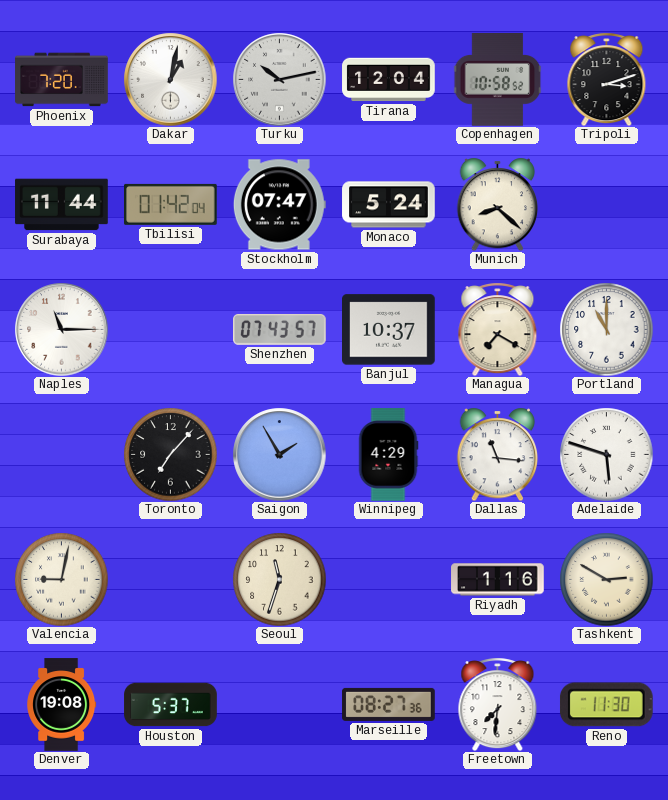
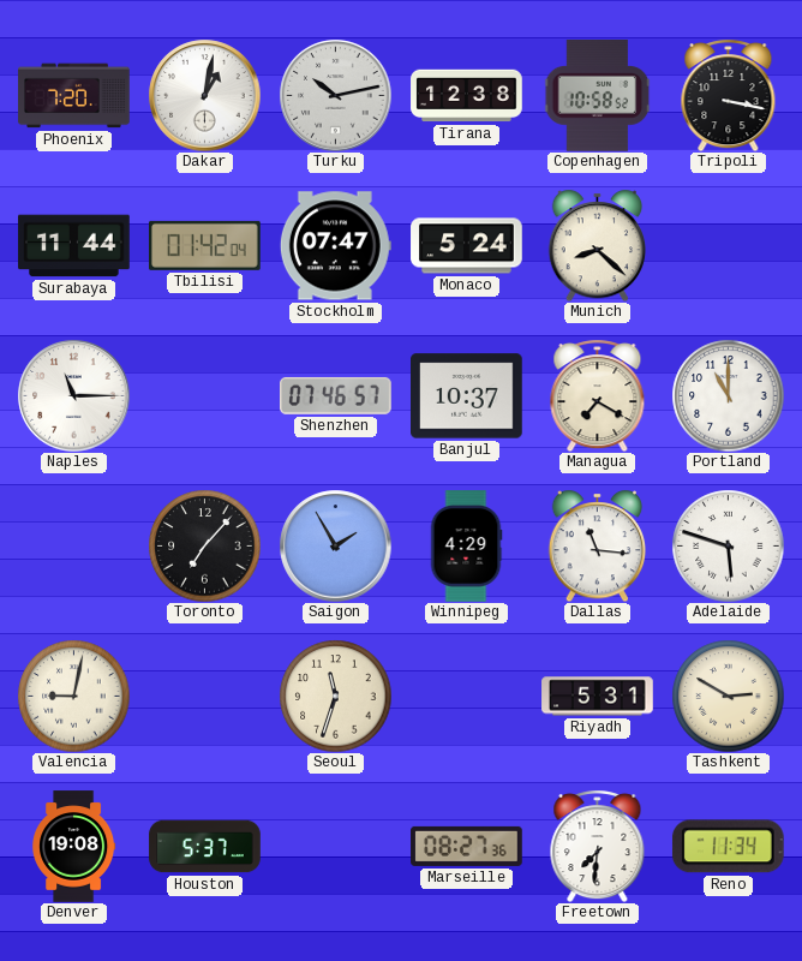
Tirana: 12:04 -> 12:38
Tripoli: 3:12 -> 3:17
Shenzhen: 07:43 -> 07:46
Riyadh: 1:16 -> 5:31
Reno: 11:30 -> 11:34
